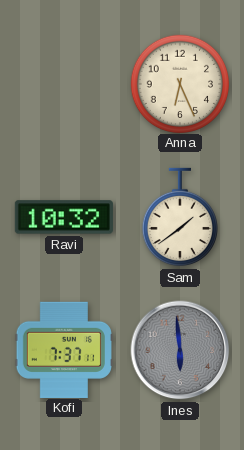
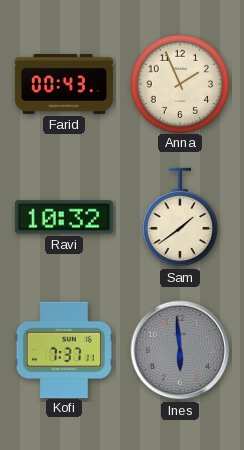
Farid: none -> 00:43
Anna: 6:26 -> 1:56
